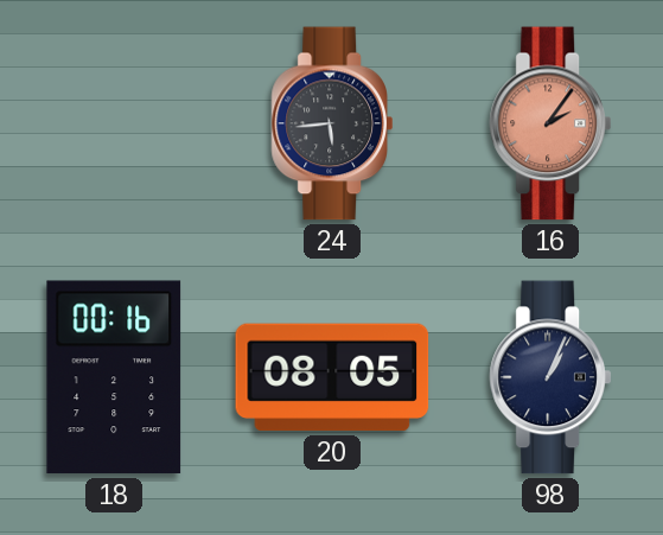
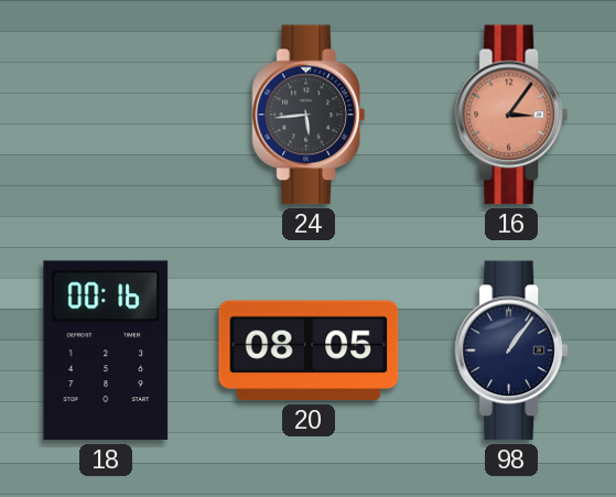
16: 2:06 -> 3:06
98: 1:04 -> 1:06
